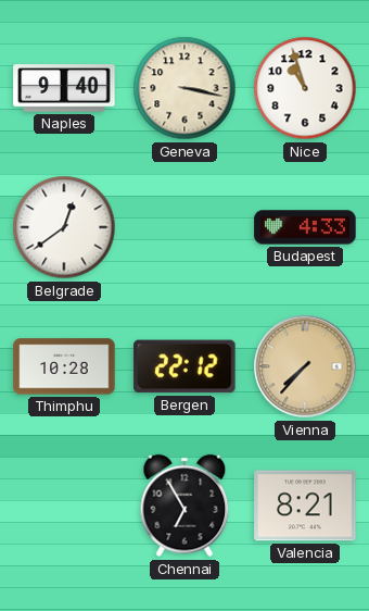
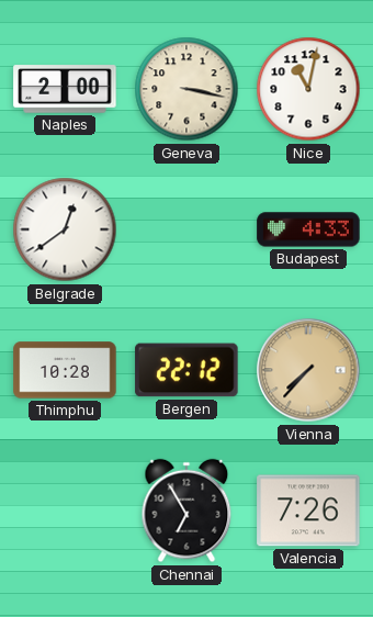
Naples: 9:40 -> 2:00
Nice: 10:57 -> 11:02
Valencia: 8:21 -> 7:26
